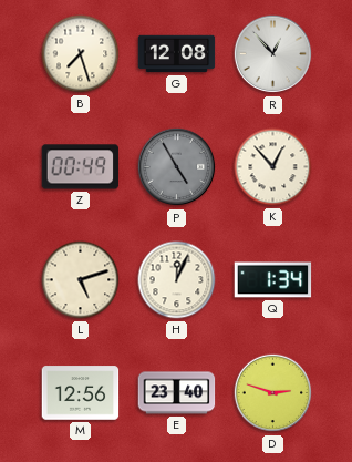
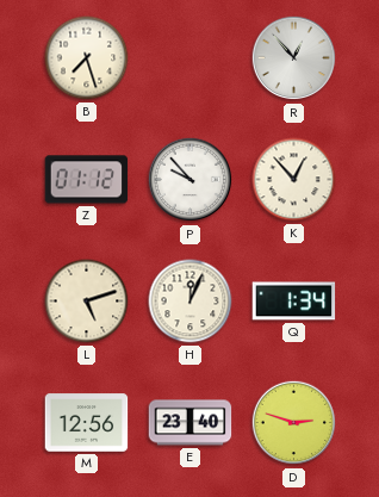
G: 12:08 -> none
Z: 00:49 -> 01:12
P: 4:55 -> 9:53
P dial: grey -> white
